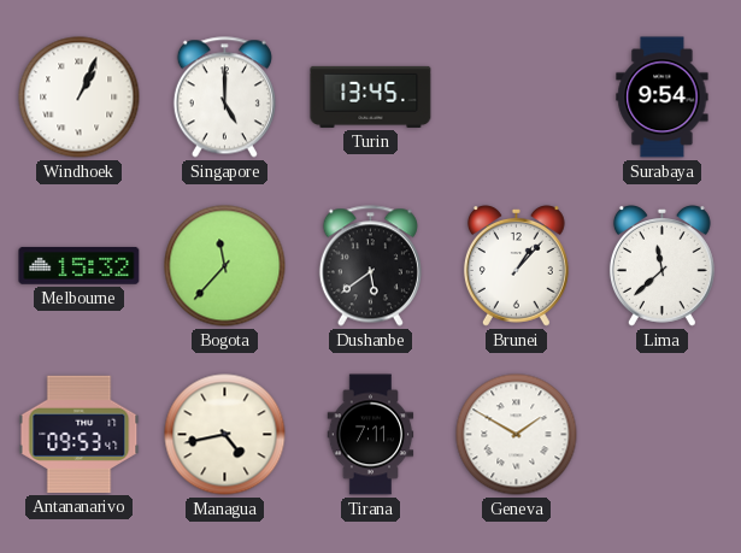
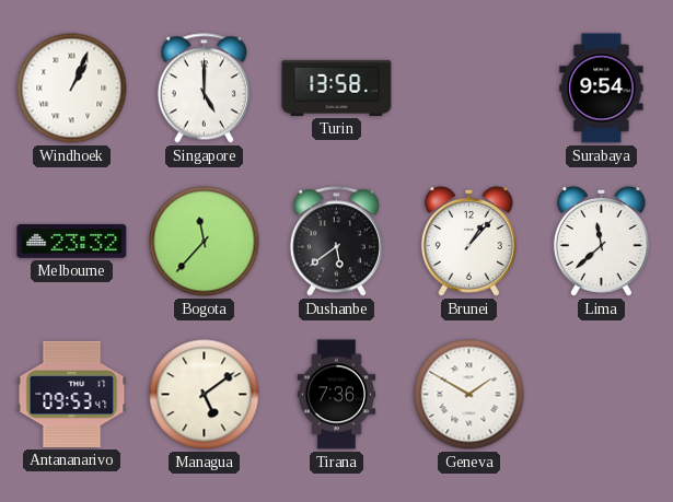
Turin: 13:45 -> 13:58
Melbourne: 15:32 -> 23:32
Managua: 4:43 -> 5:09
Tirana: 7:11 -> 7:36
